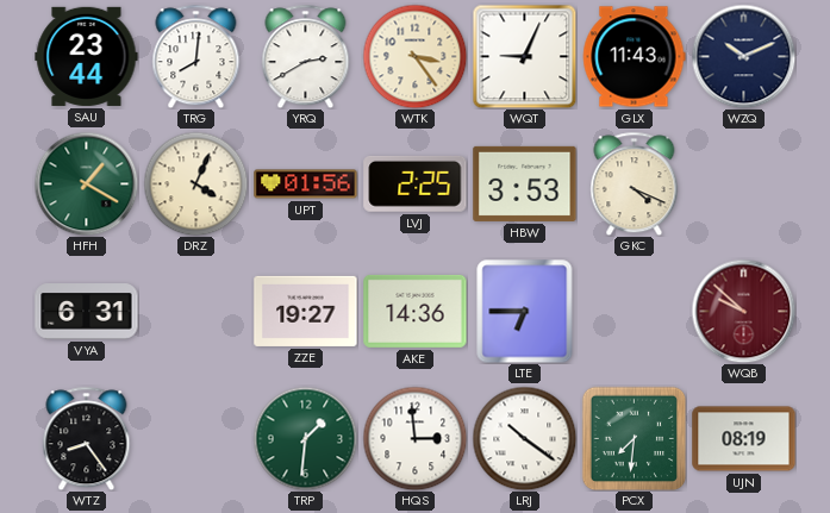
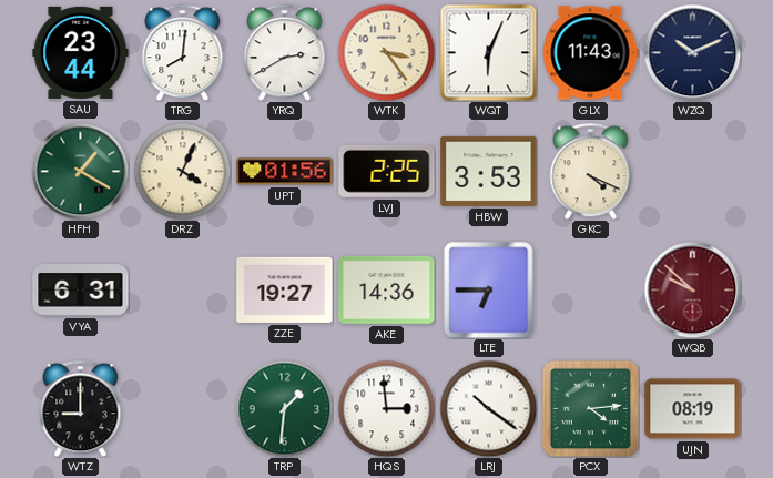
WQT: 9:04 -> 6:04
WTZ: 8:24 -> 9:00
PCX: 7:31 -> 4:14
